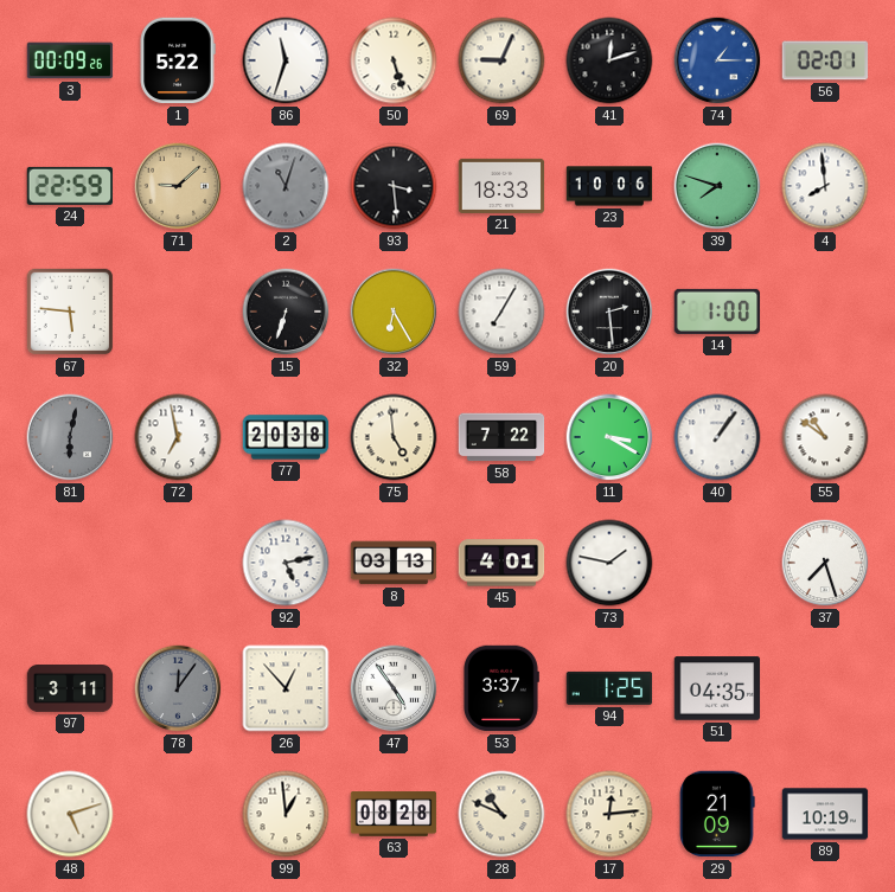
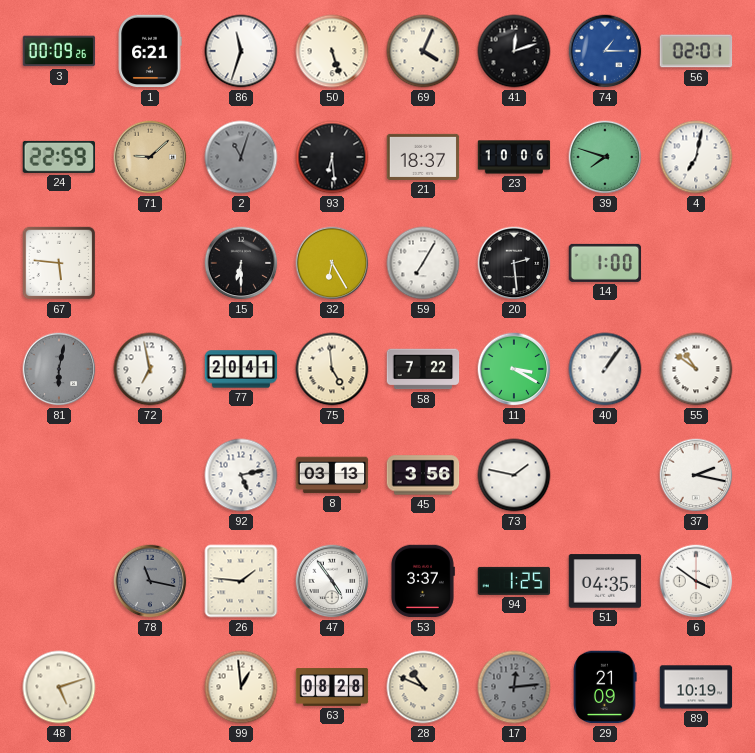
1: 5:22 -> 6:21
69: 9:04 -> 4:04
93: 3:29 -> 6:29
21: 18:33 -> 18:37
4: 7:59 -> 7:02
15: 6:33 -> 6:30
77: 20:38 -> 20:41
45: 4:01 -> 3:56
37: 7:27 -> 2:17
97: 3:11 -> none
78: 12:06 -> 11:17
26: 12:53 -> 1:46
6: none -> 3:51
17 dial: cream -> grey
